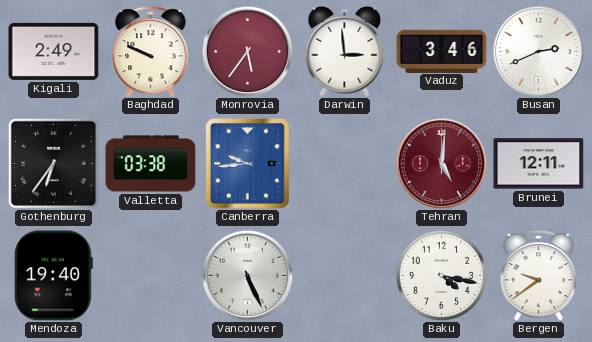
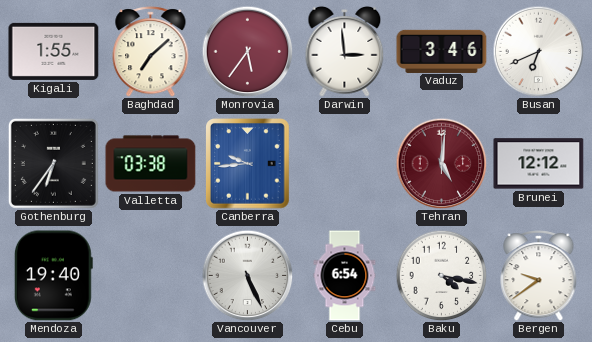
Kigali: 2:49 -> 1:55
Baghdad: 9:49 -> 7:08
Busan: 2:41 -> 6:41
Brunei: 12:11 -> 12:12
Cebu: none -> 6:54
